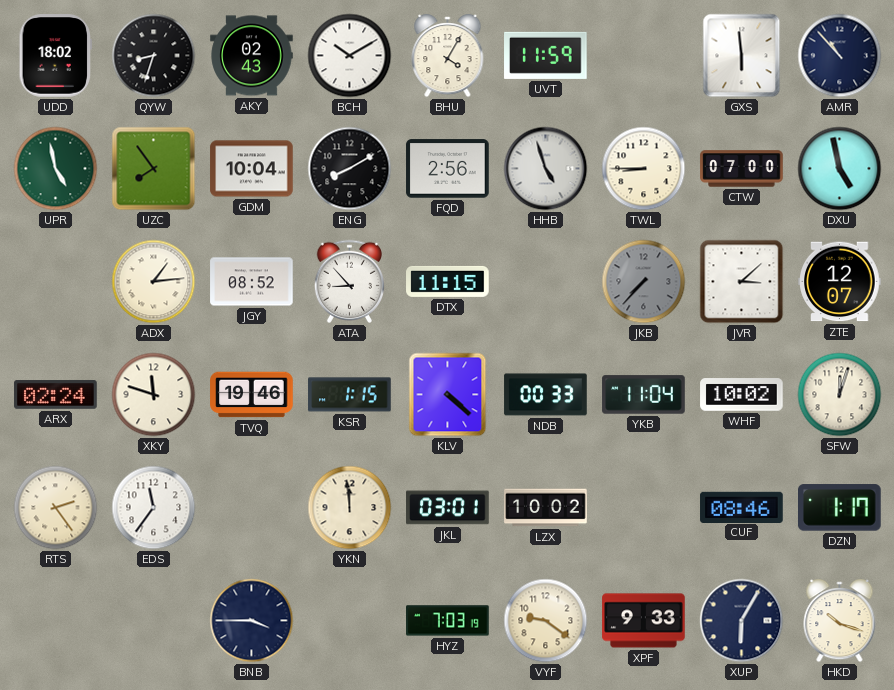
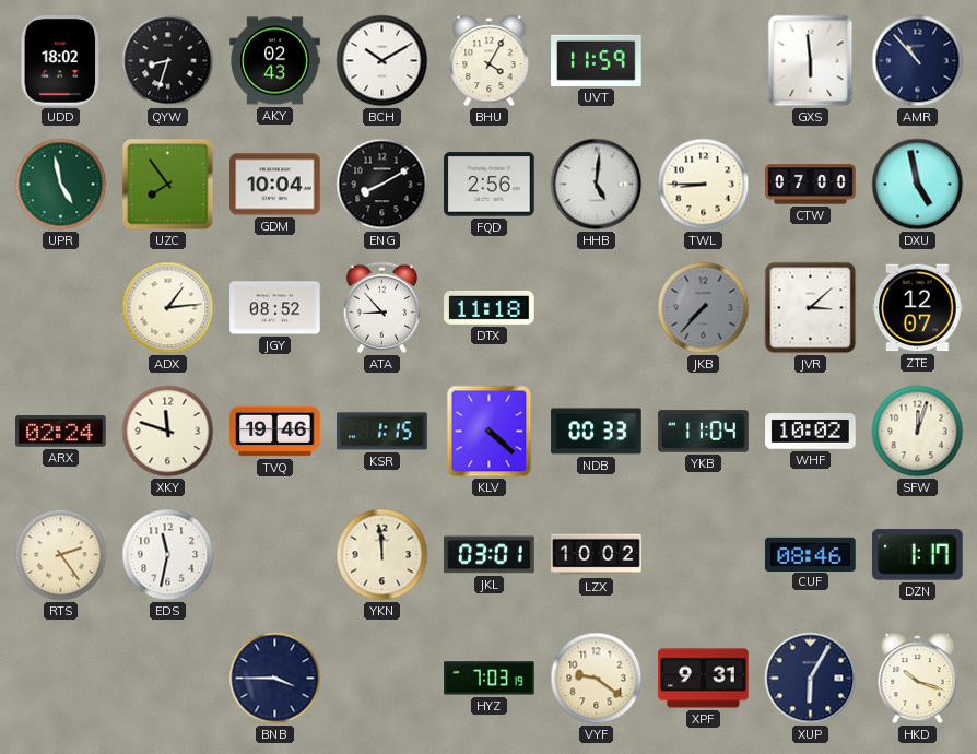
HHB: 4:57 -> 5:01
DTX: 11:15 -> 11:18
EDS: 11:36 -> 11:32
XPF: 9:33 -> 9:31
